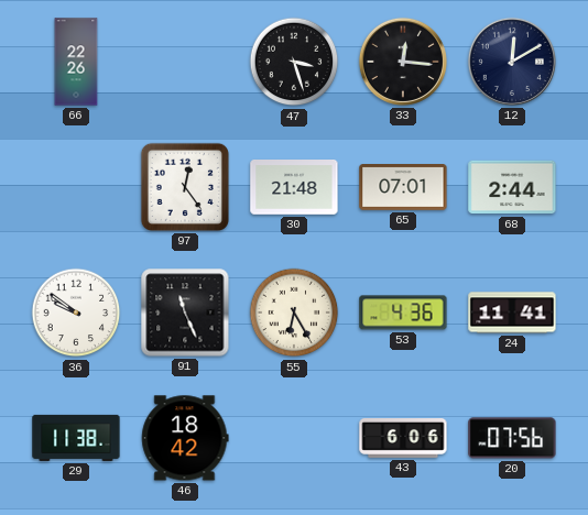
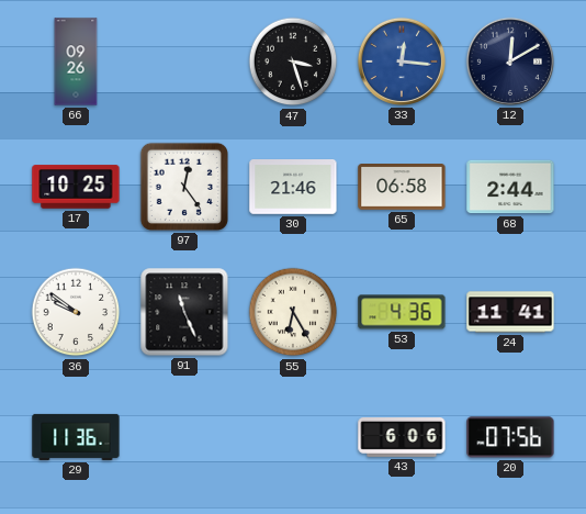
66: 22:26 -> 09:26
33 dial: black -> blue
17: none -> 10:25
30: 21:48 -> 21:46
65: 07:01 -> 06:58
29: 11:38 -> 11:36
46: 18:42 -> none
